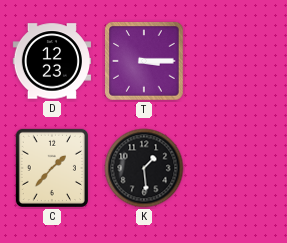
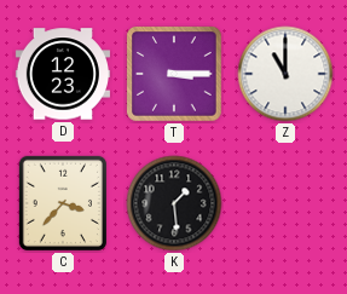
Z: none -> 11:00
C: 1:37 -> 3:37
